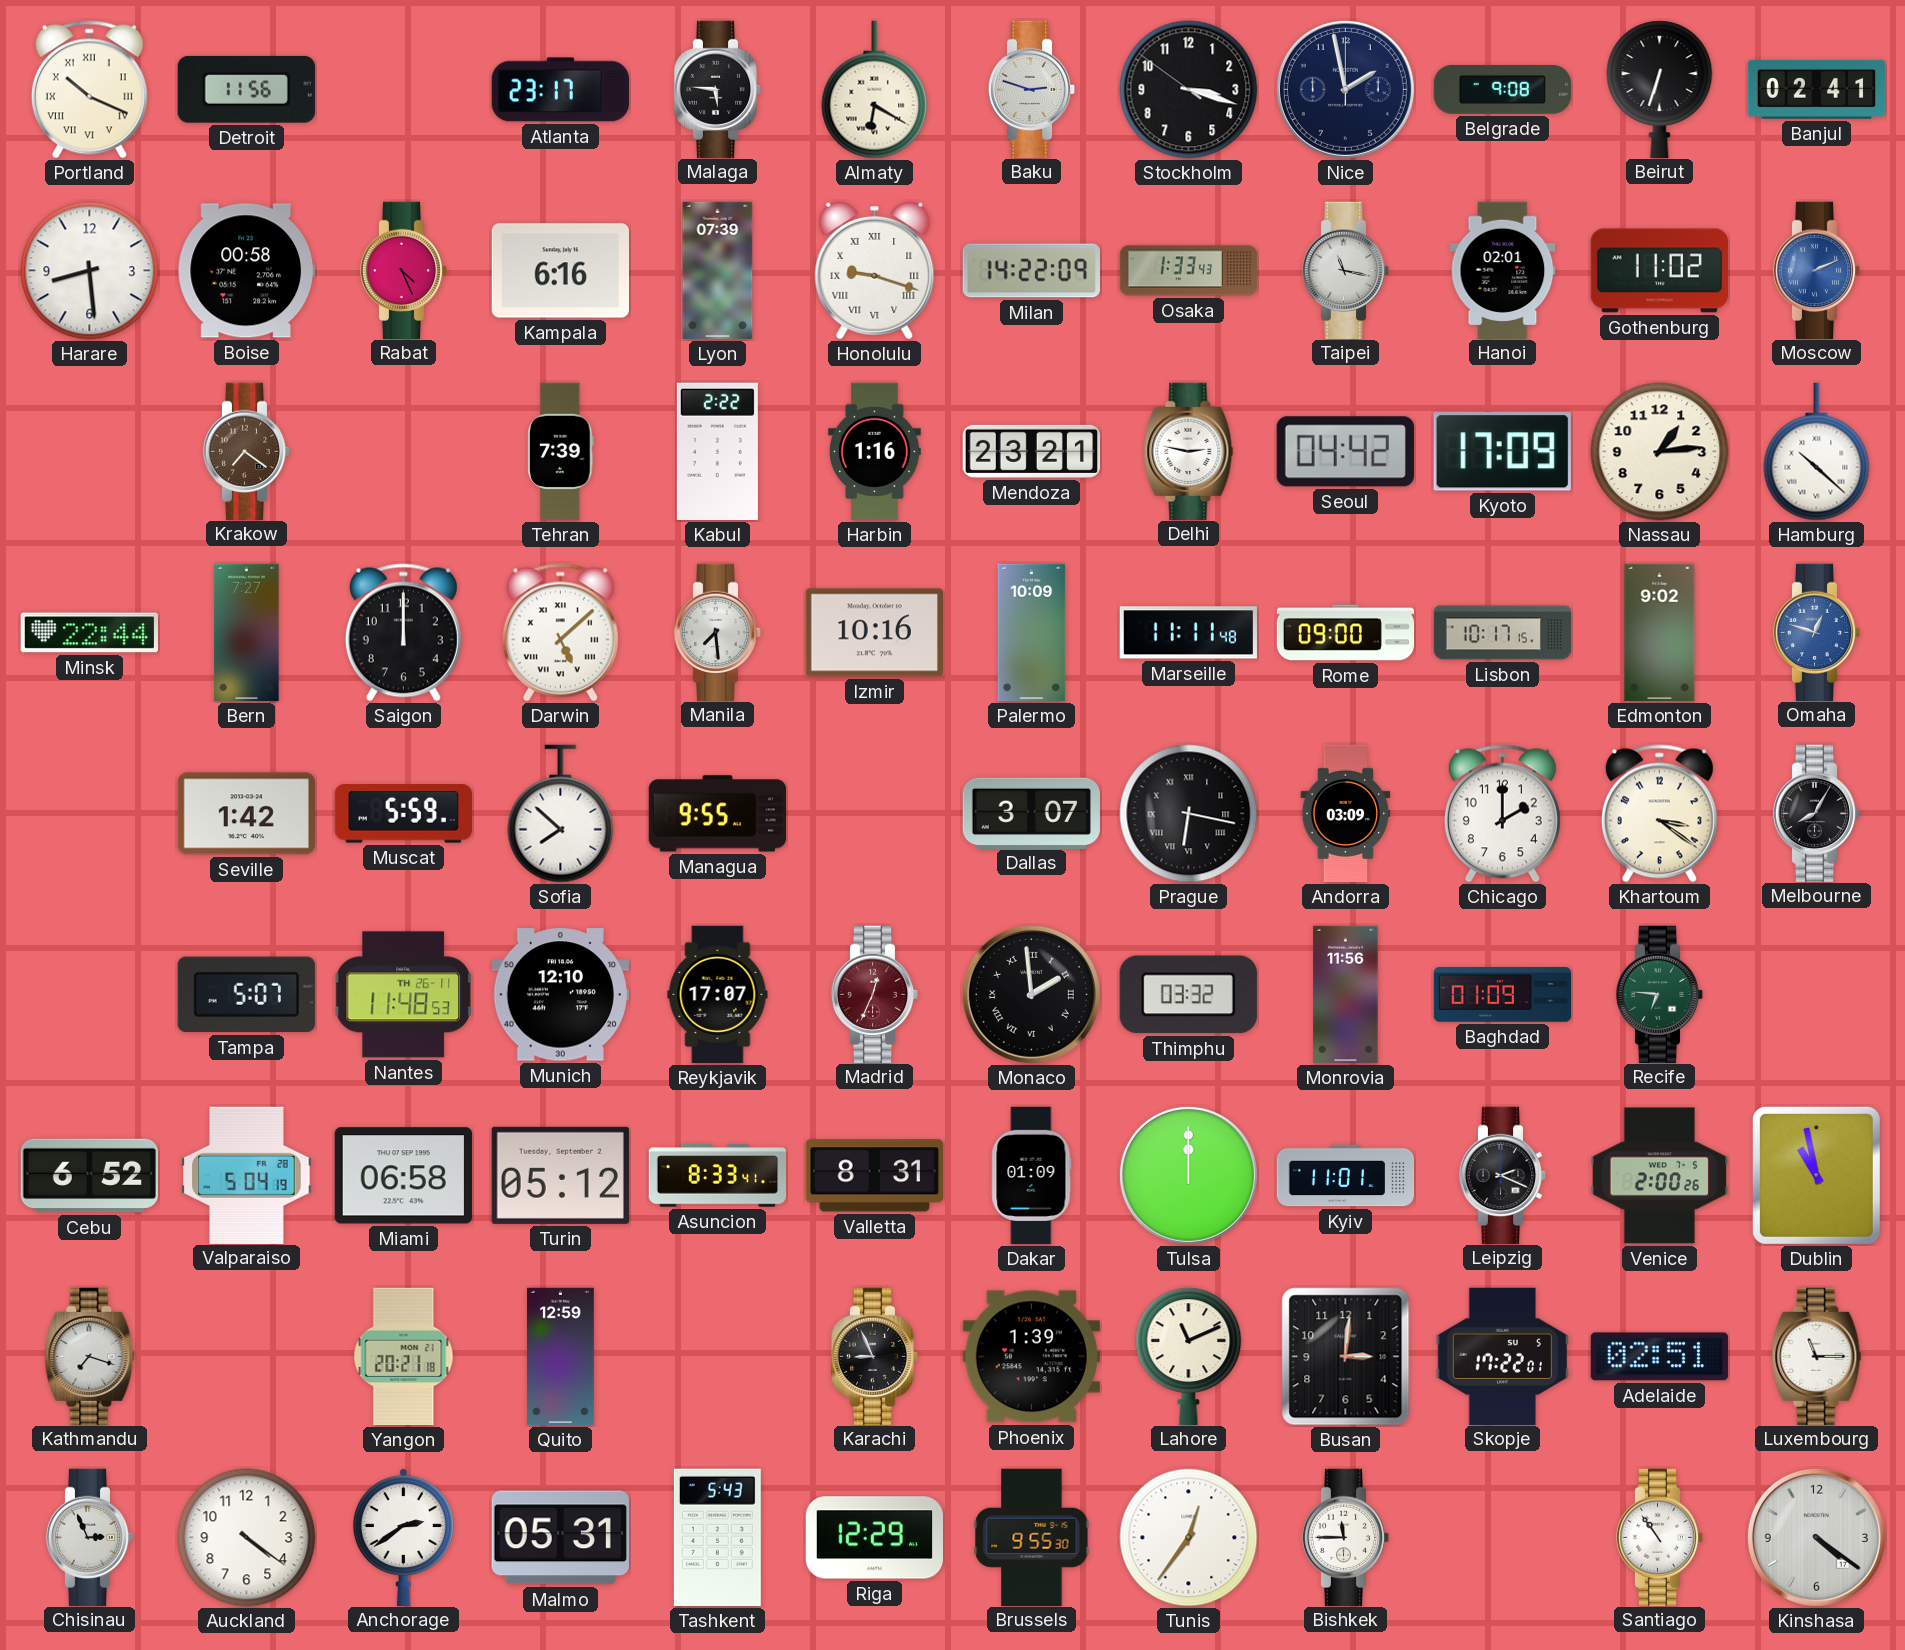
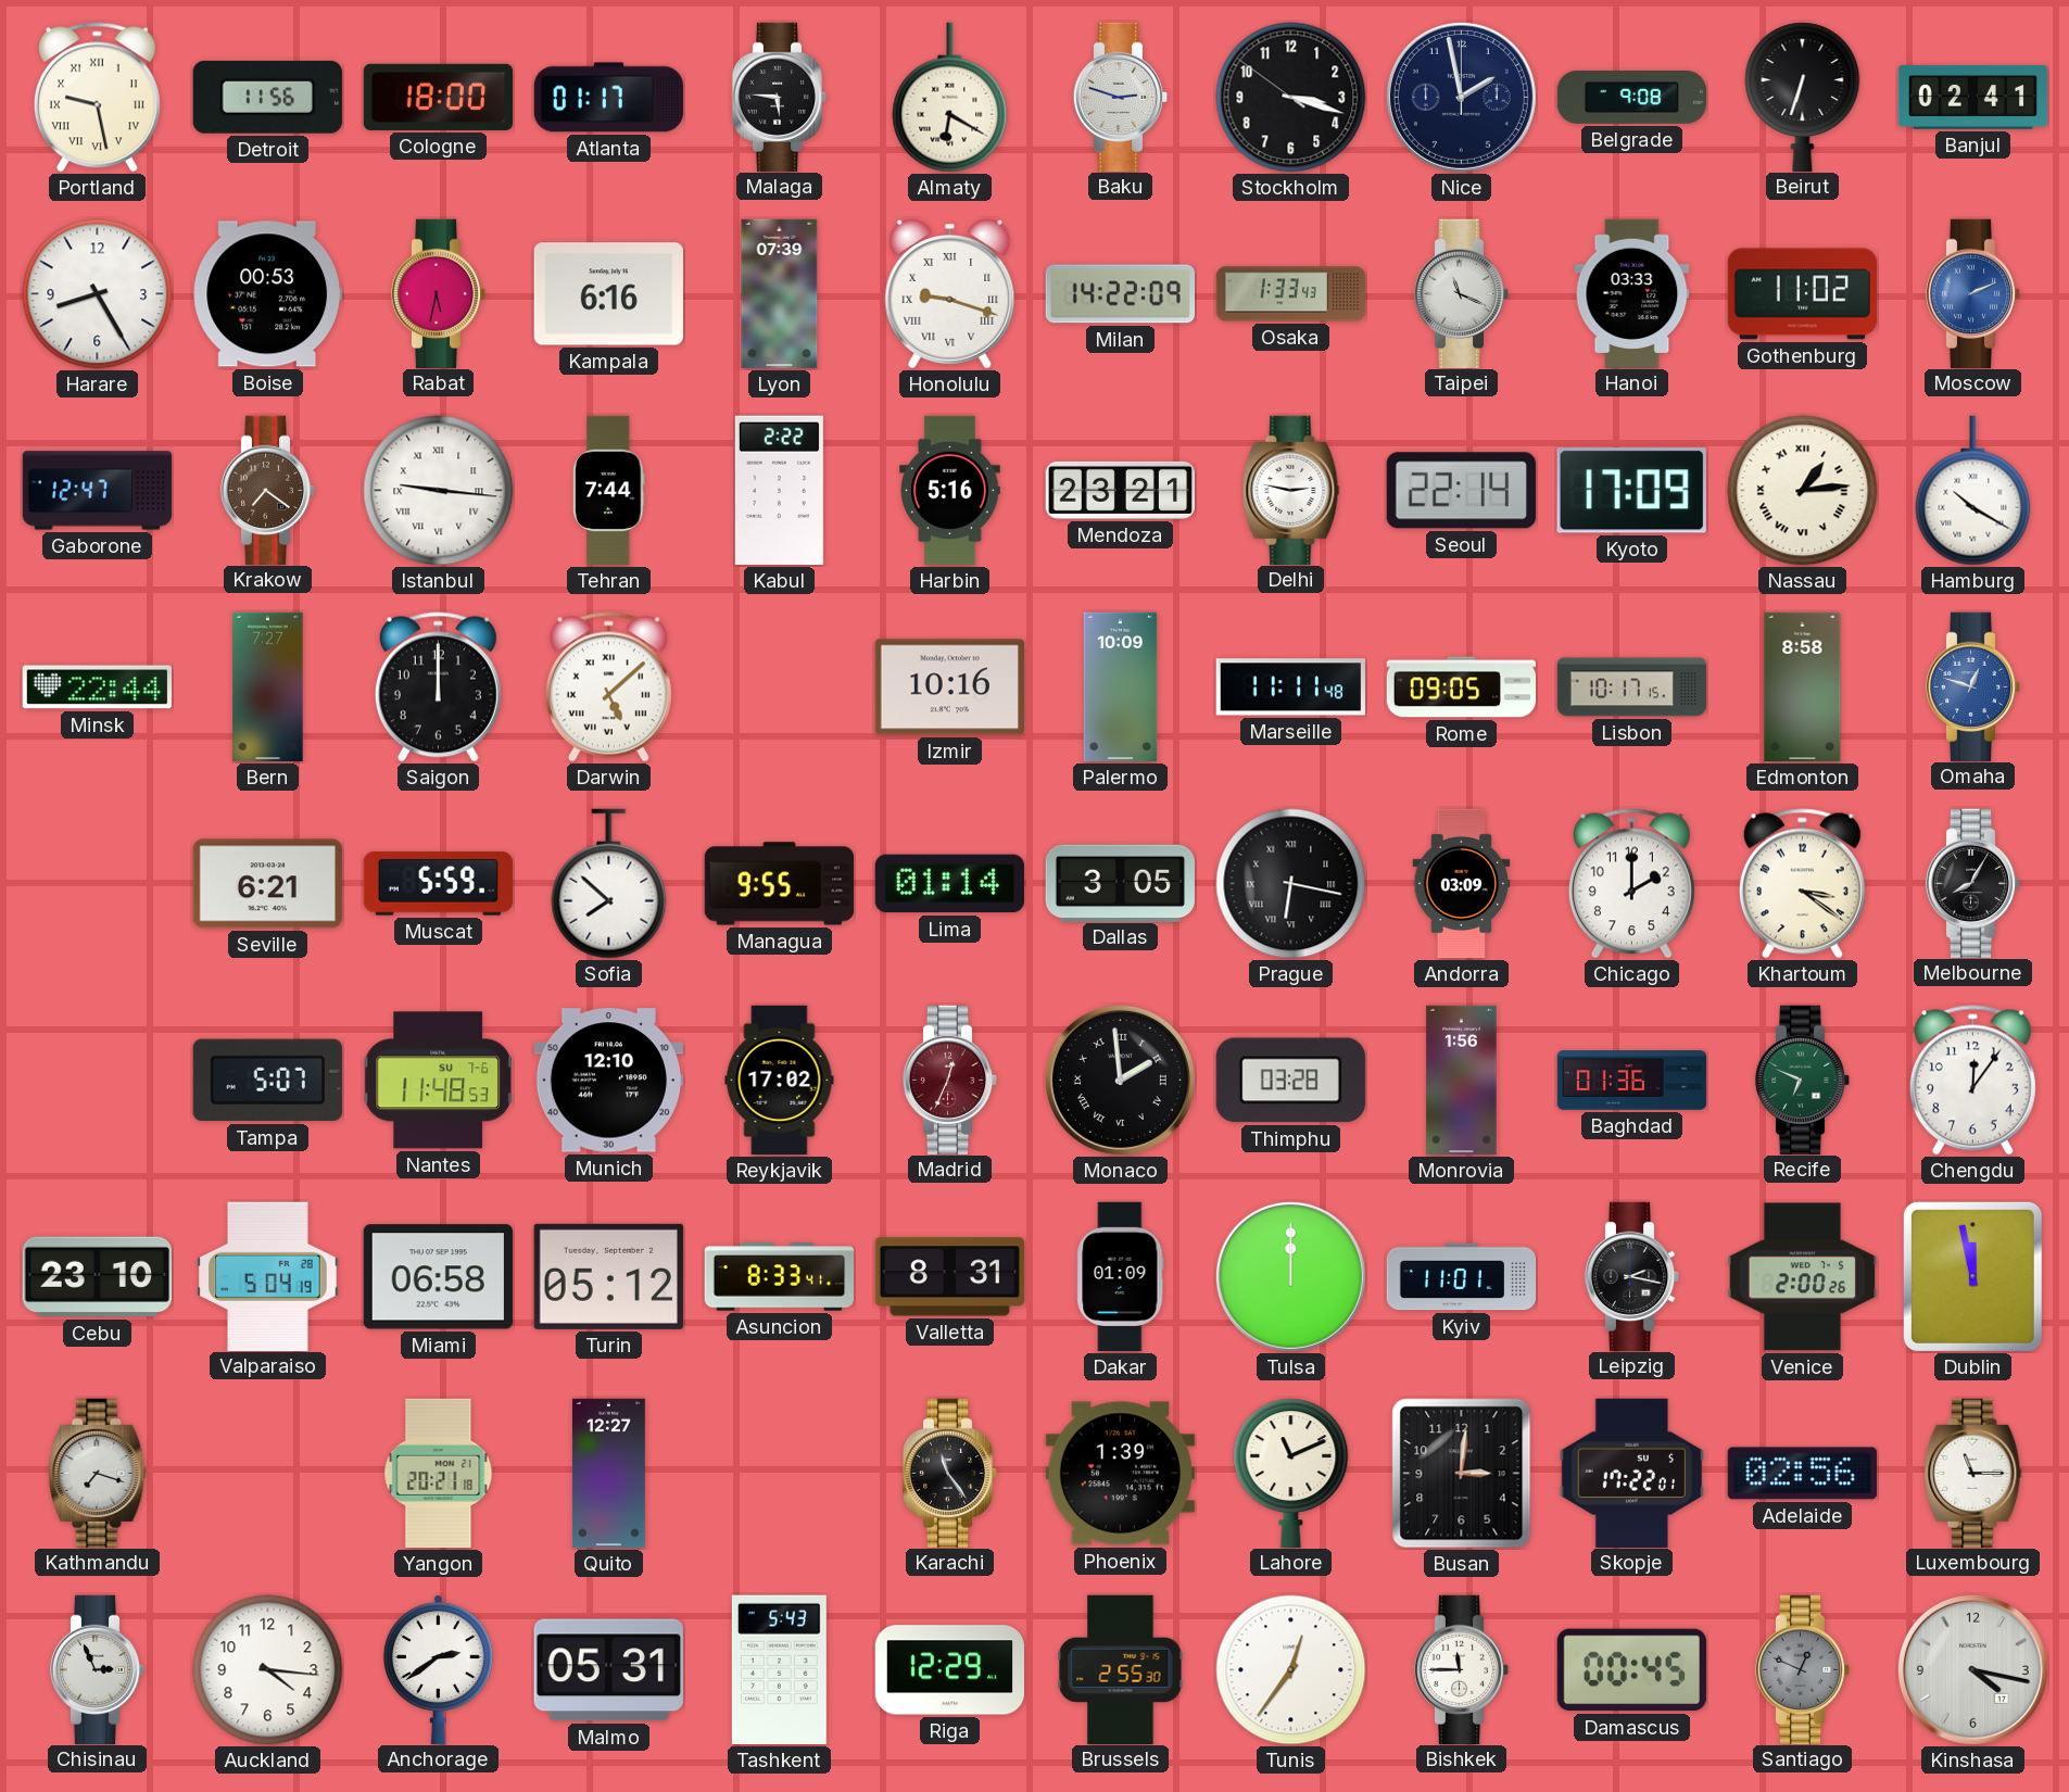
Portland: 10:19 -> 9:28
Cologne: none -> 18:00
Atlanta: 23:17 -> 01:17
Harare: 8:29 -> 8:25
Boise: 00:58 -> 00:53
Rabat: 4:26 -> 5:32
Taipei: 11:17 -> 11:19
Hanoi: 02:01 -> 03:33
Gaborone: none -> 12:47
Istanbul: none -> 9:16
Tehran: 7:39 -> 7:44
Harbin: 1:16 -> 5:16
Seoul: 04:42 -> 22:14
Nassau numerals: Arabic -> Roman
Hamburg: 10:22 -> 10:20
Manila: 7:29 -> none
Rome: 09:00 -> 09:05
Edmonton: 9:02 -> 8:58
Seville: 1:42 -> 6:21
Lima: none -> 01:14
Dallas: 3:07 -> 3:05
Nantes date: TH 26-11 -> SU 7-6
Reykjavik: 17:07 -> 17:02
Thimphu: 03:32 -> 03:28
Monrovia: 11:56 -> 1:56
Baghdad: 01:09 -> 01:36
Recife: 6:46 -> 6:49
Chengdu: none -> 12:06
Cebu: 6:52 -> 23:10
Leipzig: 2:19 -> 2:17
Dublin: 10:58 -> 11:58
Quito: 12:59 -> 12:27
Karachi: 8:56 -> 11:24
Adelaide: 02:51 -> 02:56
Auckland: 4:21 -> 4:16
Brussels: 9:55 -> 2:55
Damascus: none -> 00:45
Santiago: 10:54 -> 12:49
Santiago dial: white -> grey
Kinshasa: 4:21 -> 4:17
